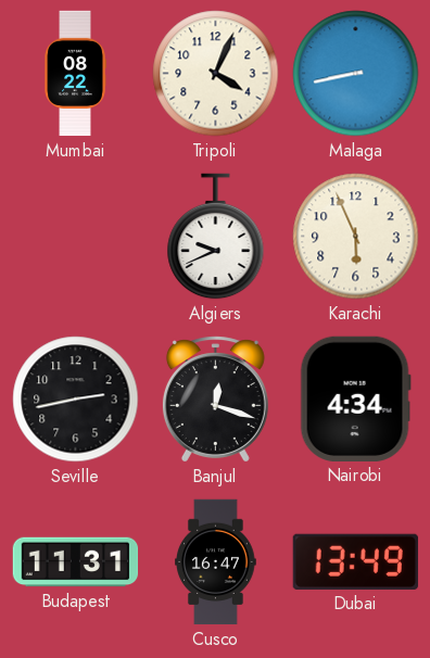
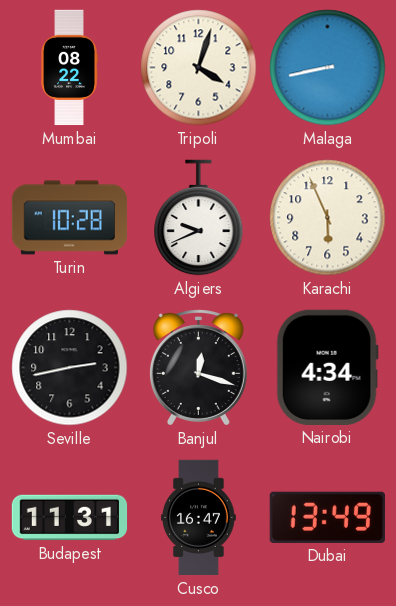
Tripoli: 4:04 -> 4:03
Turin: none -> 10:28
